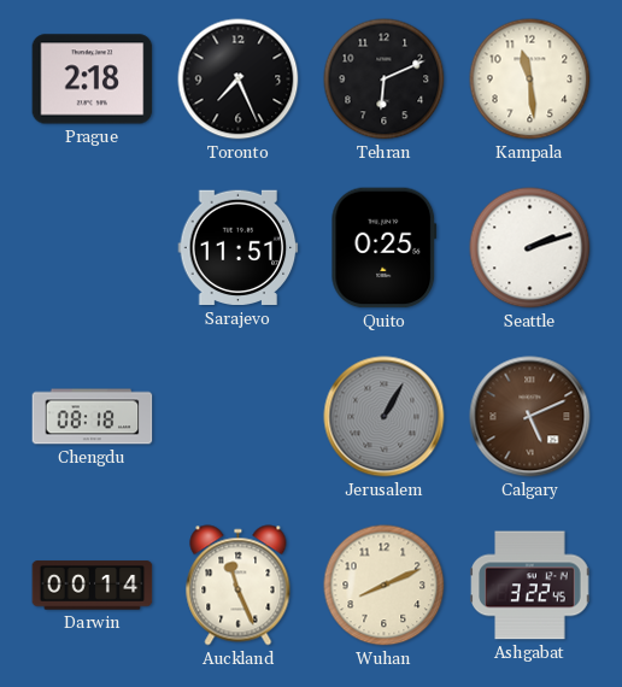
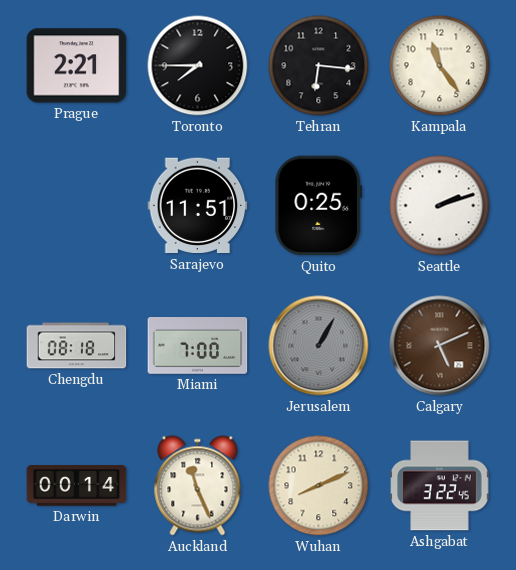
Prague: 2:18 -> 2:21
Toronto: 7:26 -> 7:45
Tehran: 6:11 -> 6:16
Kampala: 11:29 -> 11:24
Miami: none -> 7:00
